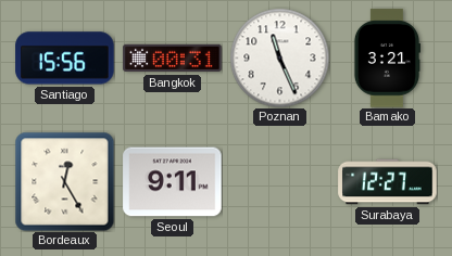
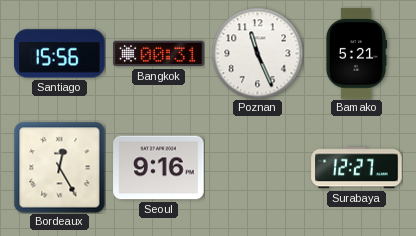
Bamako: 3:21 -> 5:21
Seoul: 9:11 -> 9:16
